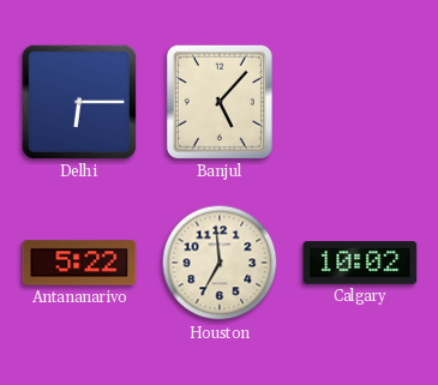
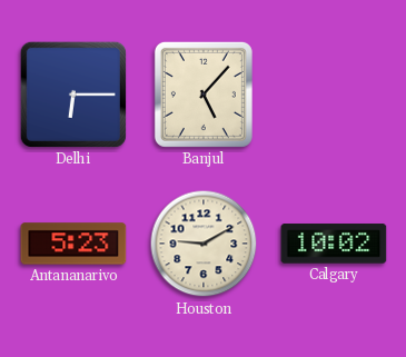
Antananarivo: 5:22 -> 5:23
Houston: 6:59 -> 9:10
